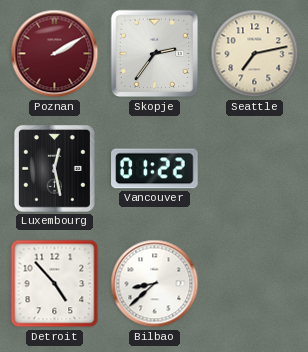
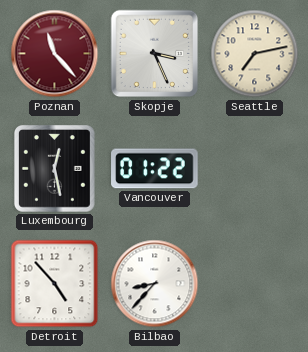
Poznan: 2:10 -> 11:23
Skopje: 2:36 -> 3:26
Bilbao: 8:38 -> 8:37
